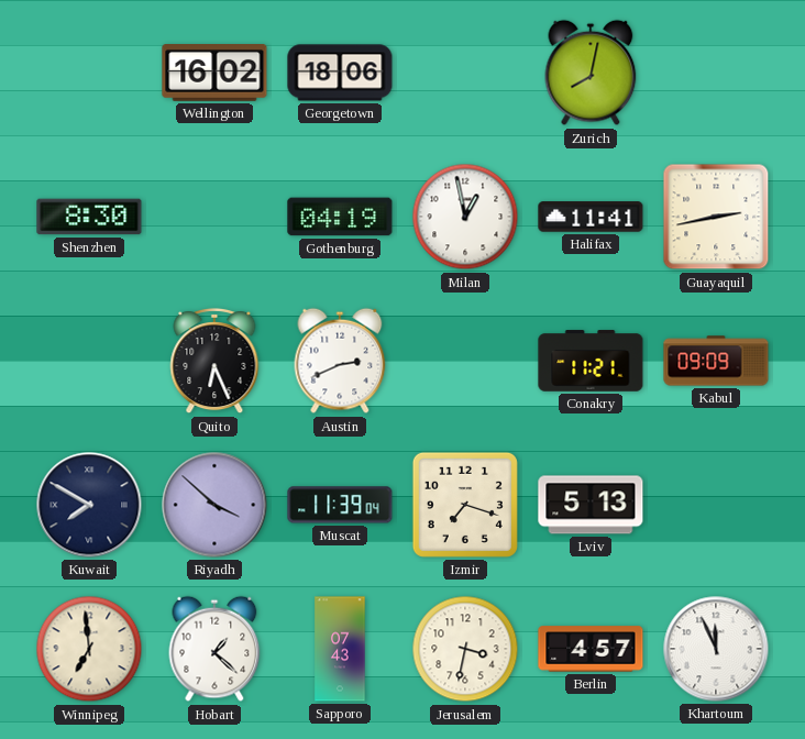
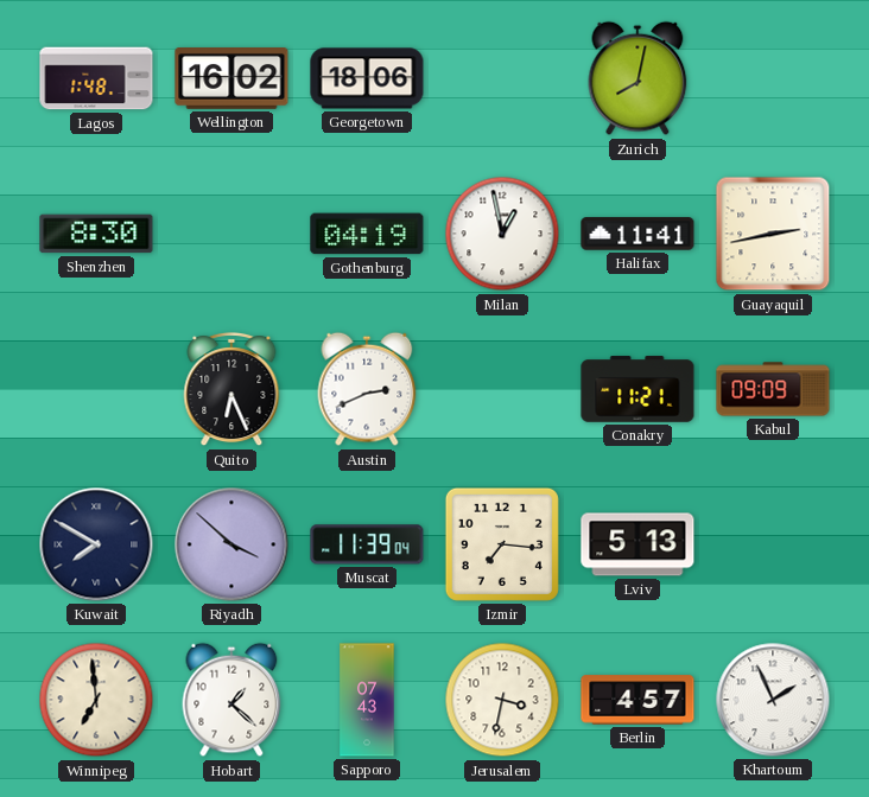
Lagos: none -> 1:48
Izmir: 7:18 -> 7:16
Khartoum: 11:56 -> 1:56
